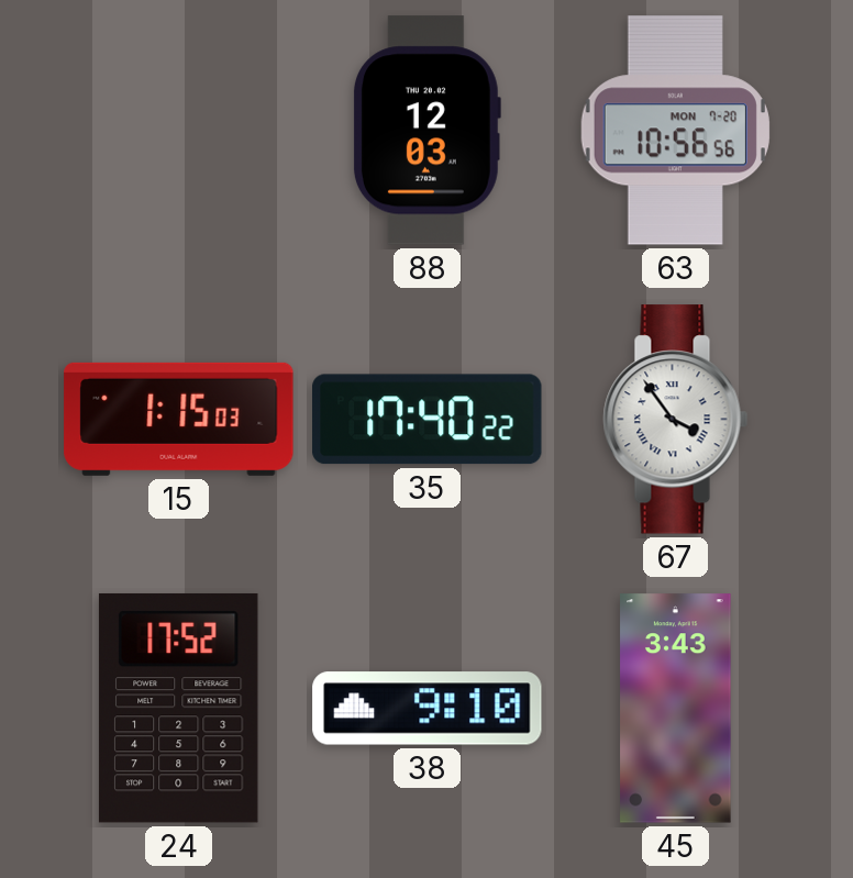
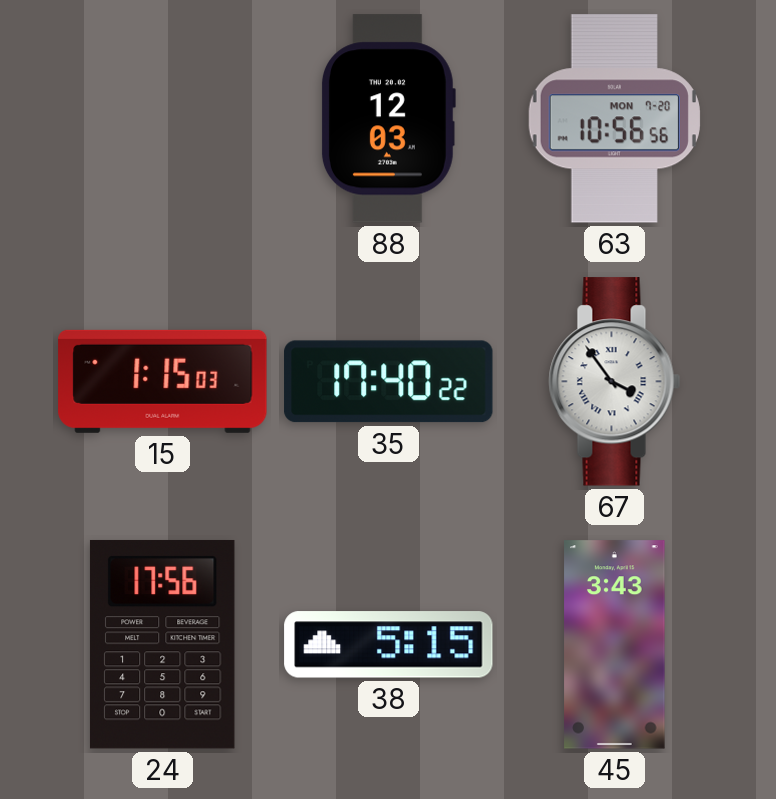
24: 17:52 -> 17:56
38: 9:10 -> 5:15
